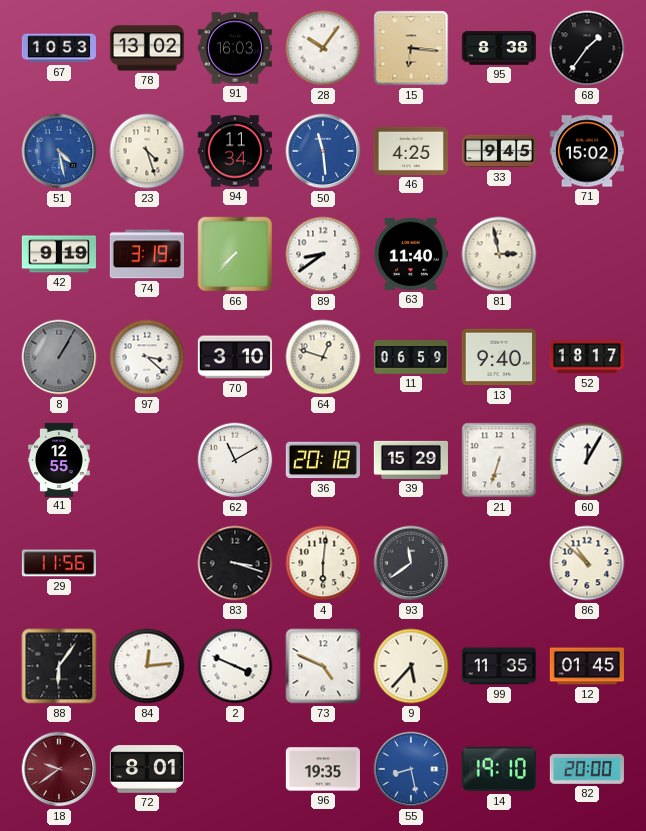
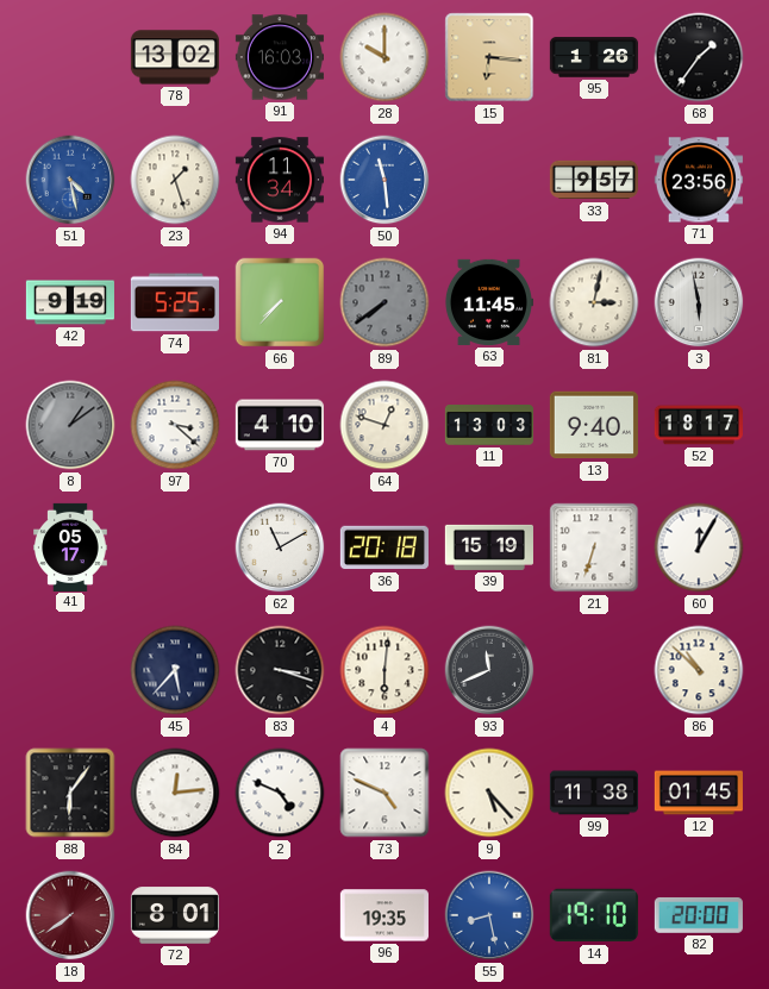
67: 10:53 -> none
28: 10:06 -> 10:00
95: 8:38 -> 1:26
23: 4:27 -> 1:27
46: 4:25 -> none
33: 9:45 -> 9:57
71: 15:02 -> 23:56
74: 3:19 -> 5:25
89: 8:39 -> 7:39
89 dial: white -> grey
63: 11:40 -> 11:45
81: 2:58 -> 3:02
3: none -> 5:58
8: 1:05 -> 1:09
70: 3:10 -> 4:10
11: 06:59 -> 13:03
41: 12:55 -> 05:17
39: 15:29 -> 15:19
29: 11:56 -> none
45: none -> 5:37
93: 11:39 -> 11:41
2: 3:49 -> 4:49
9: 5:37 -> 5:23
99: 11:35 -> 11:38
18: 9:39 -> 7:39
